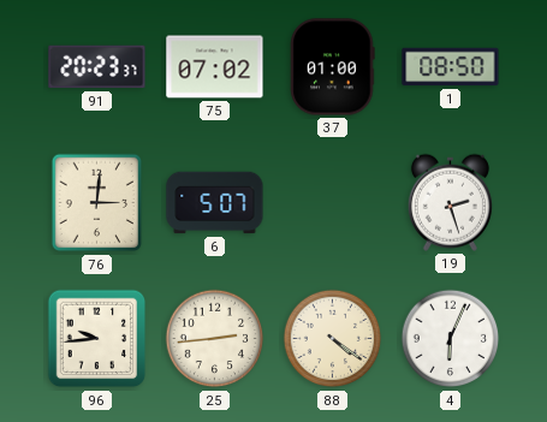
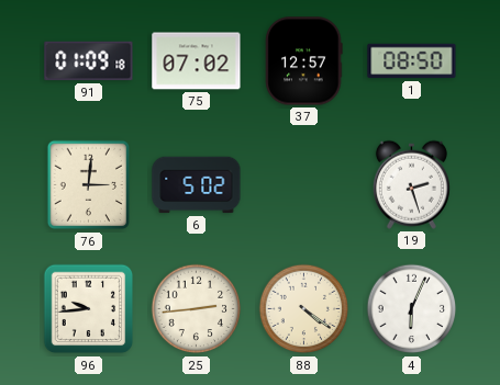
91: 20:23 -> 01:09
37: 01:00 -> 12:57
6: 5:07 -> 5:02
